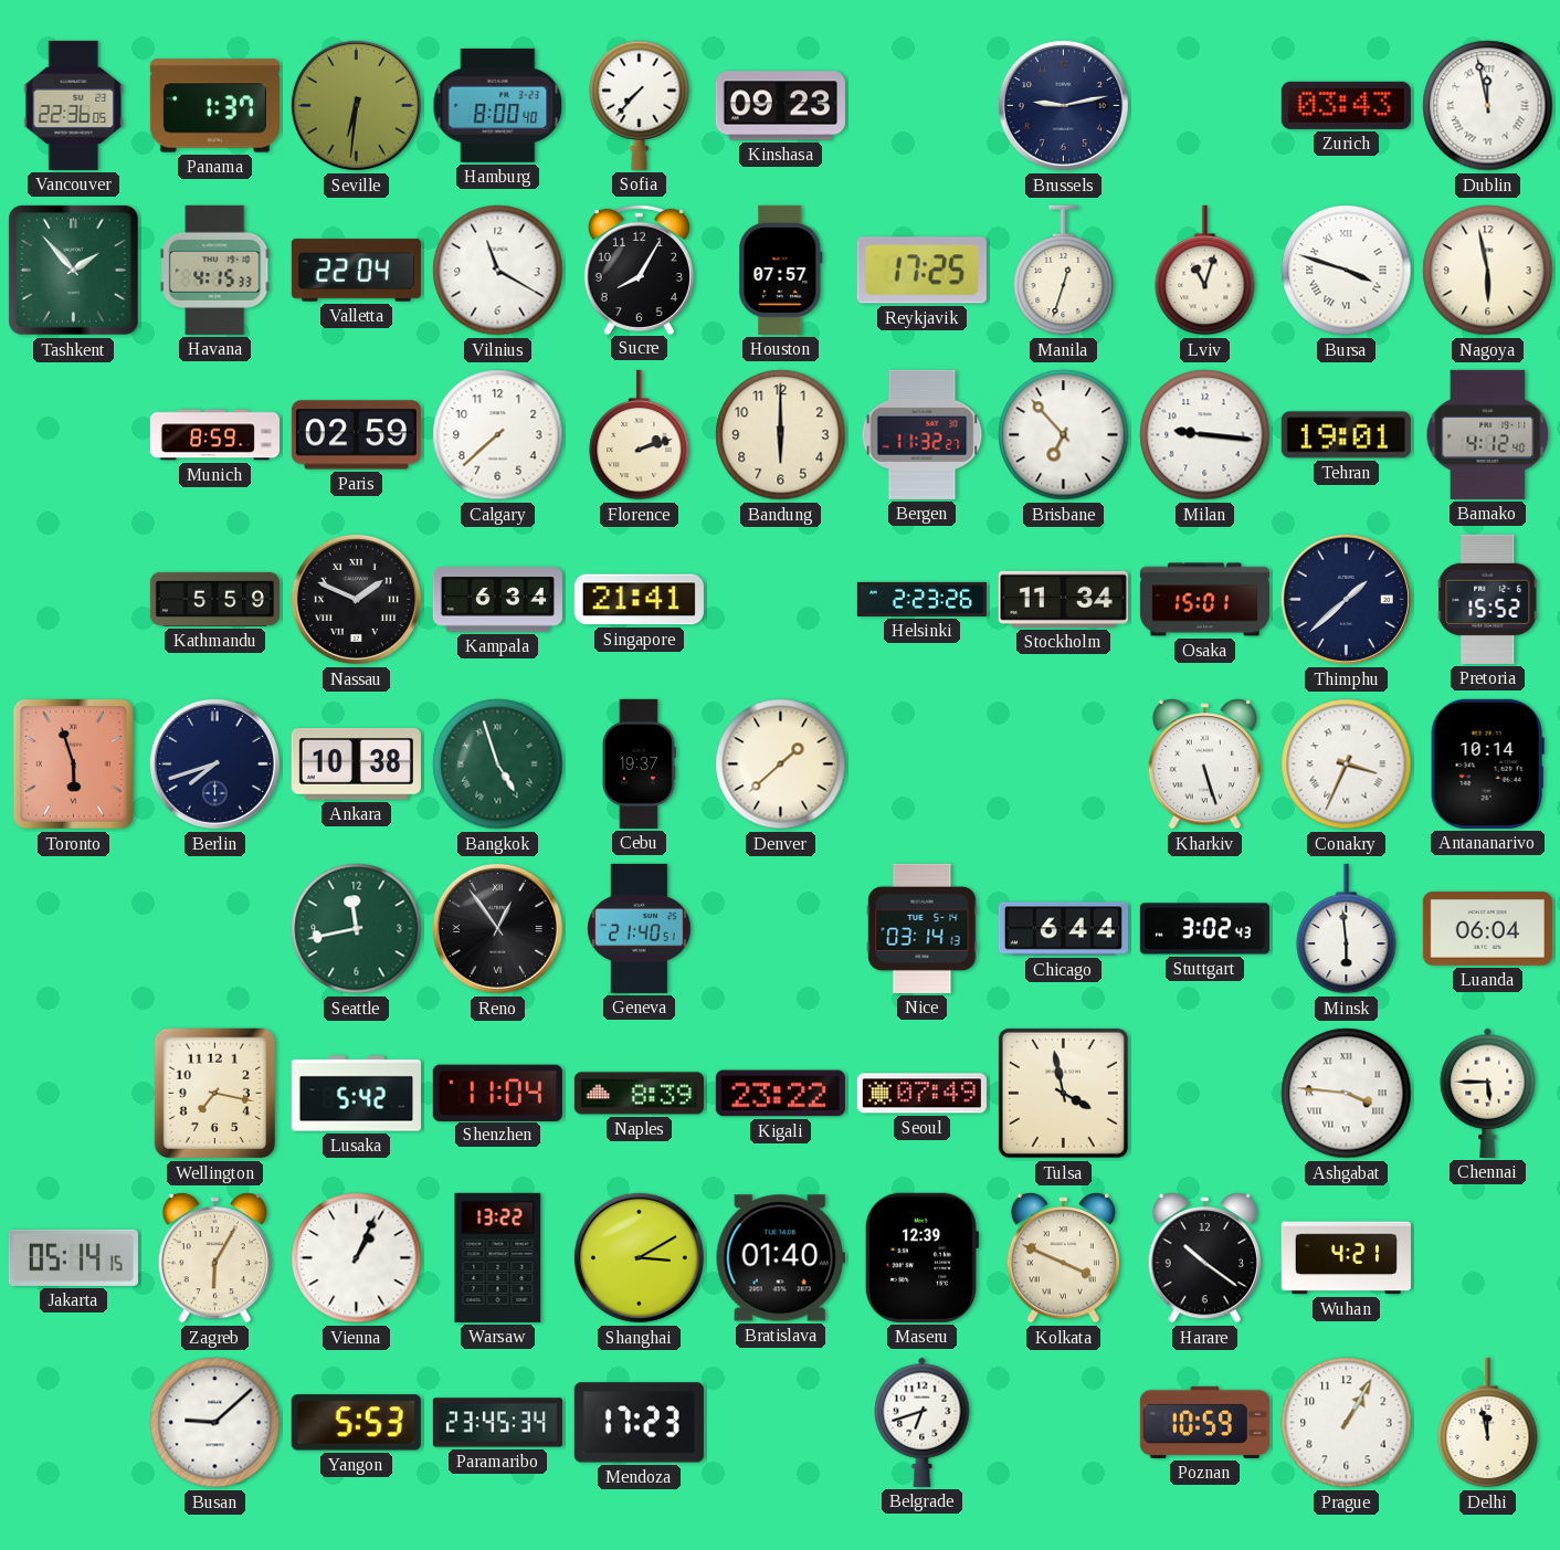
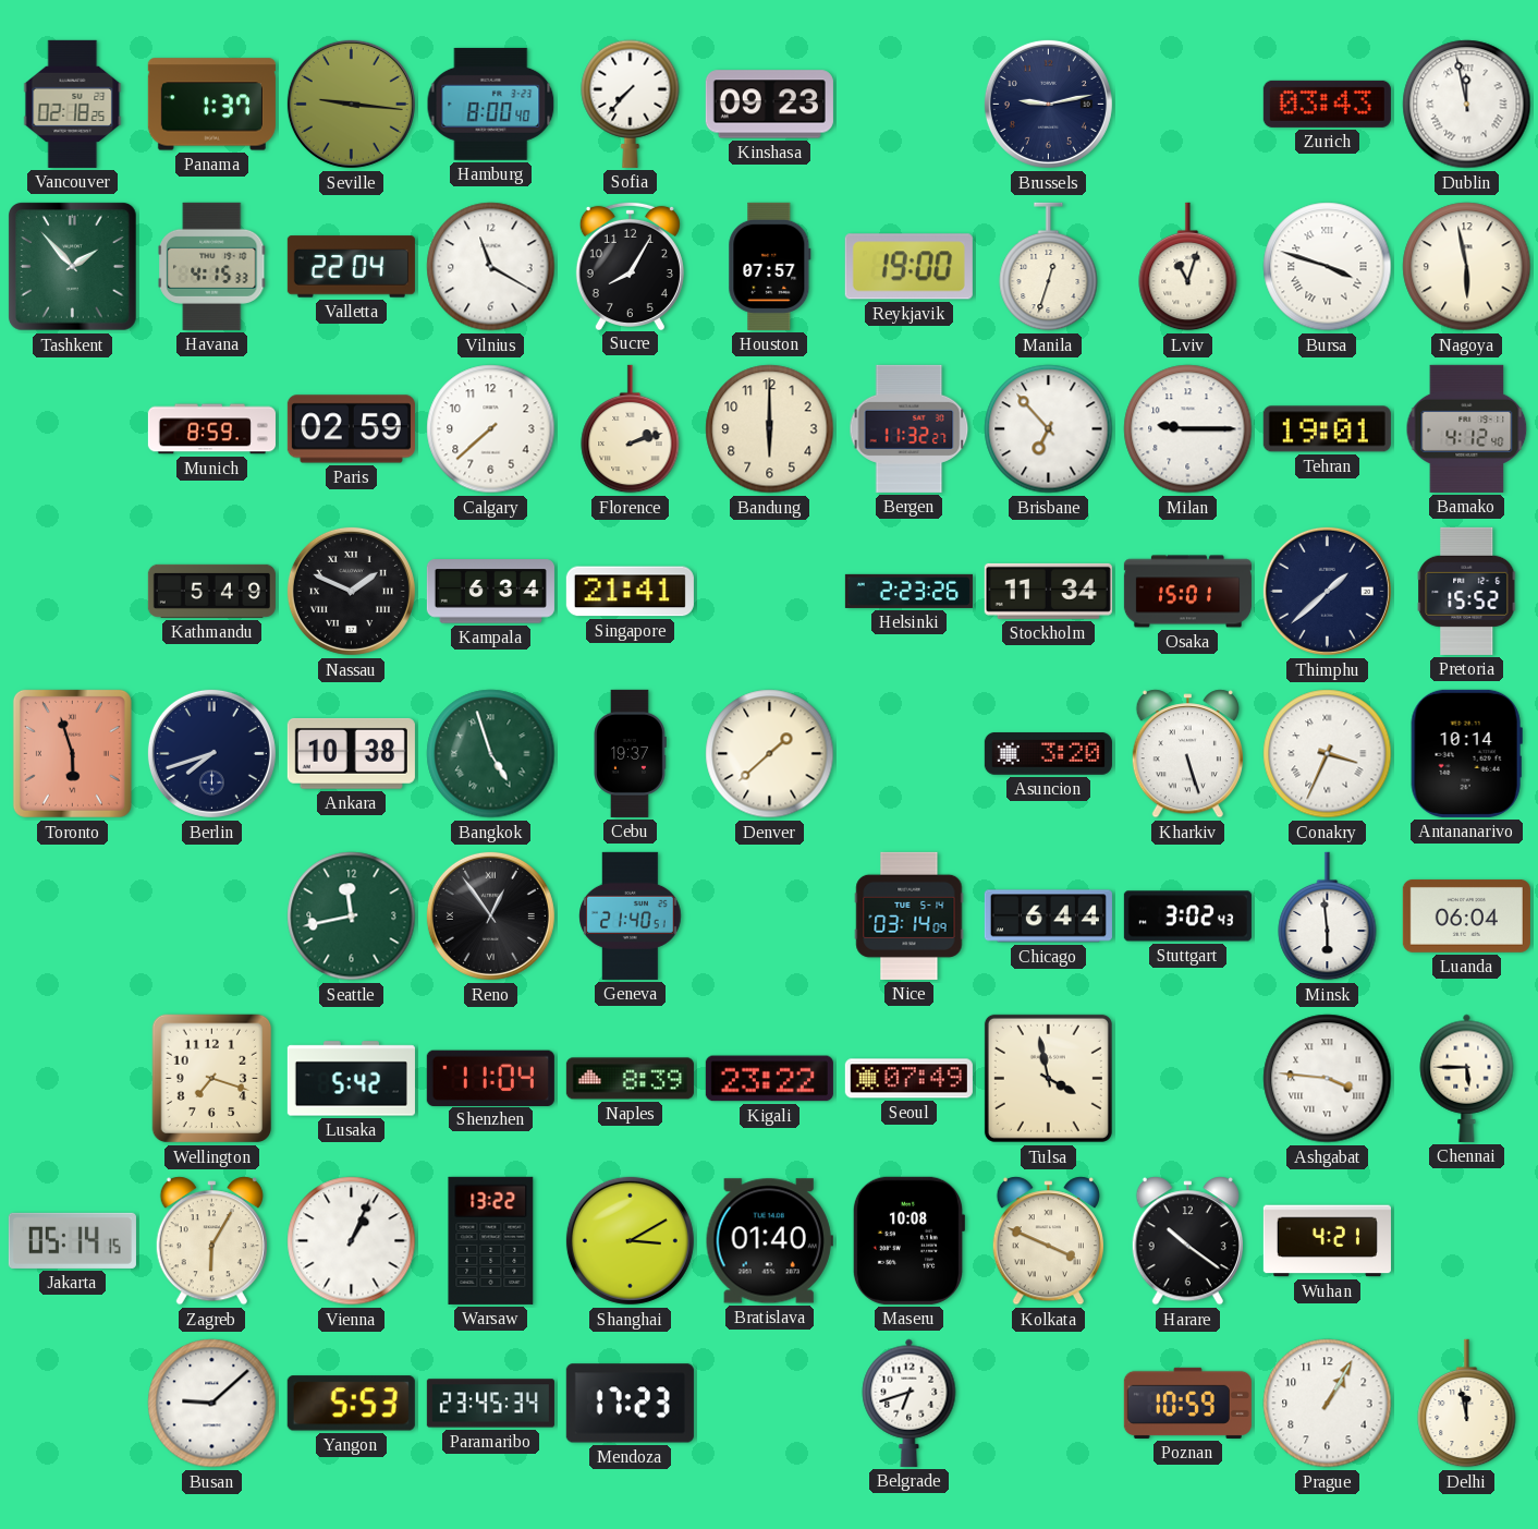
Vancouver: 22:36 -> 02:18
Seville: 6:31 -> 9:16
Reykjavik: 17:25 -> 19:00
Milan: 9:16 -> 9:15
Kathmandu: 5:59 -> 5:49
Asuncion: none -> 3:20
Nice: 03:14:13 -> 03:14:09
Wellington: 7:17 -> 7:18
Maseru: 12:39 -> 10:08
